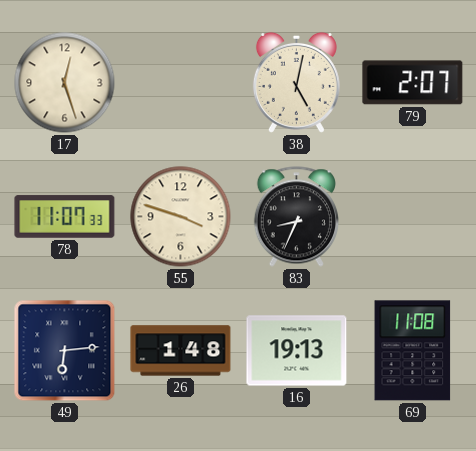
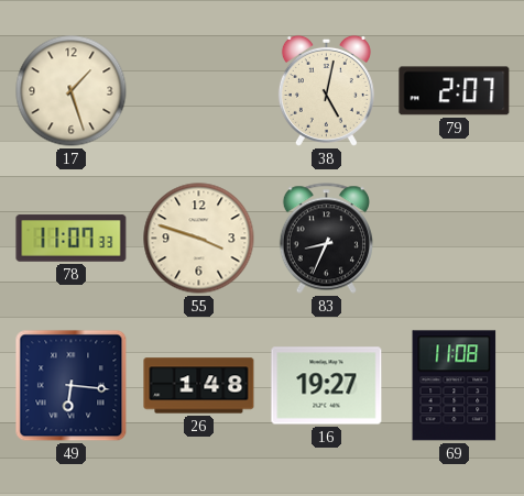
17: 12:27 -> 1:27
49: 6:14 -> 6:16
16: 19:13 -> 19:27
